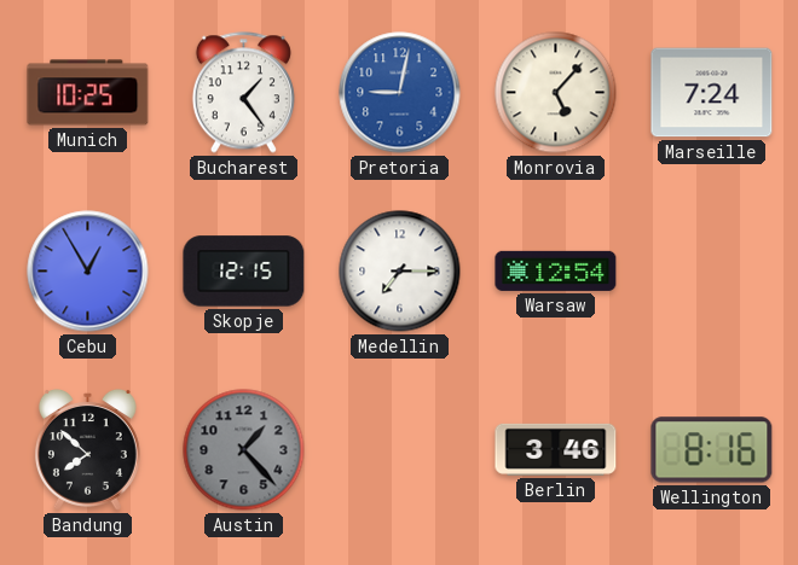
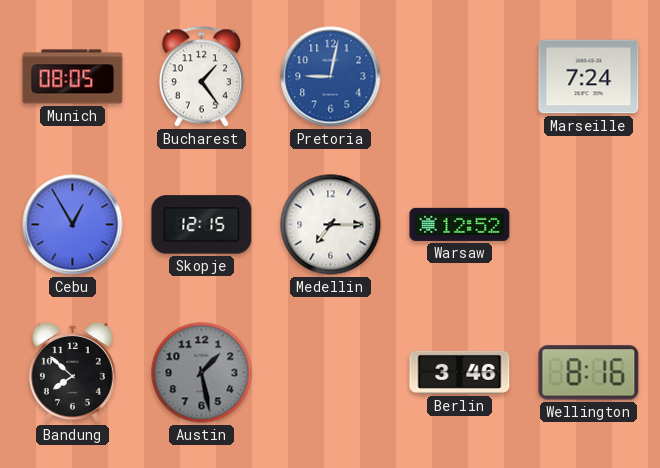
Munich: 10:25 -> 08:05
Monrovia: 5:07 -> none
Warsaw: 12:54 -> 12:52
Austin: 1:23 -> 1:28
